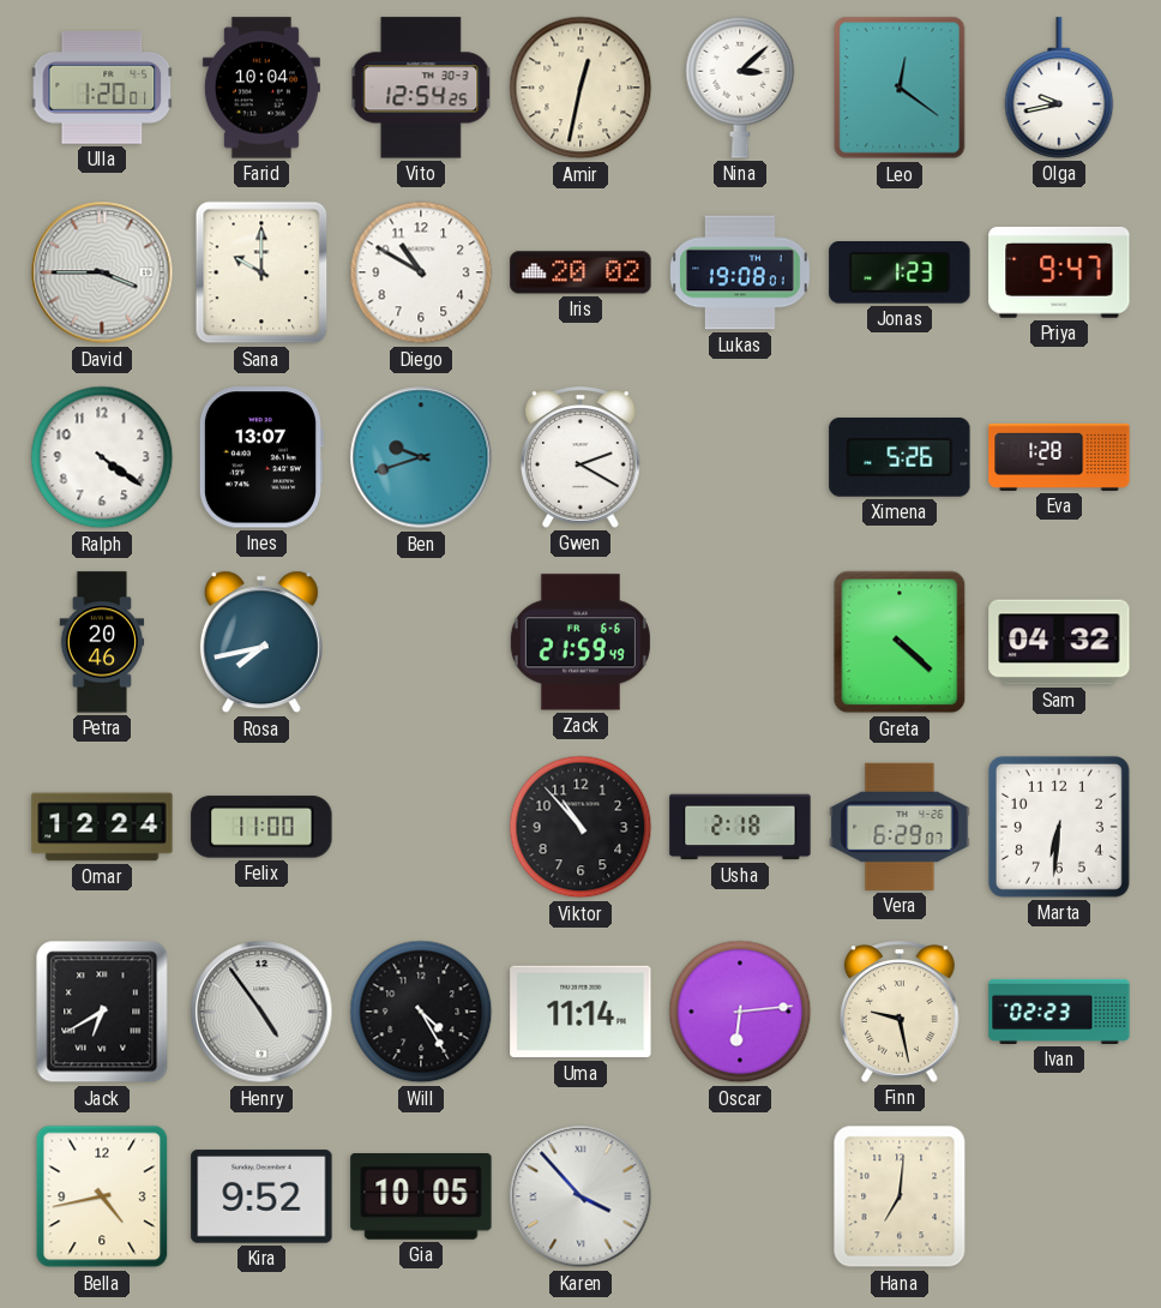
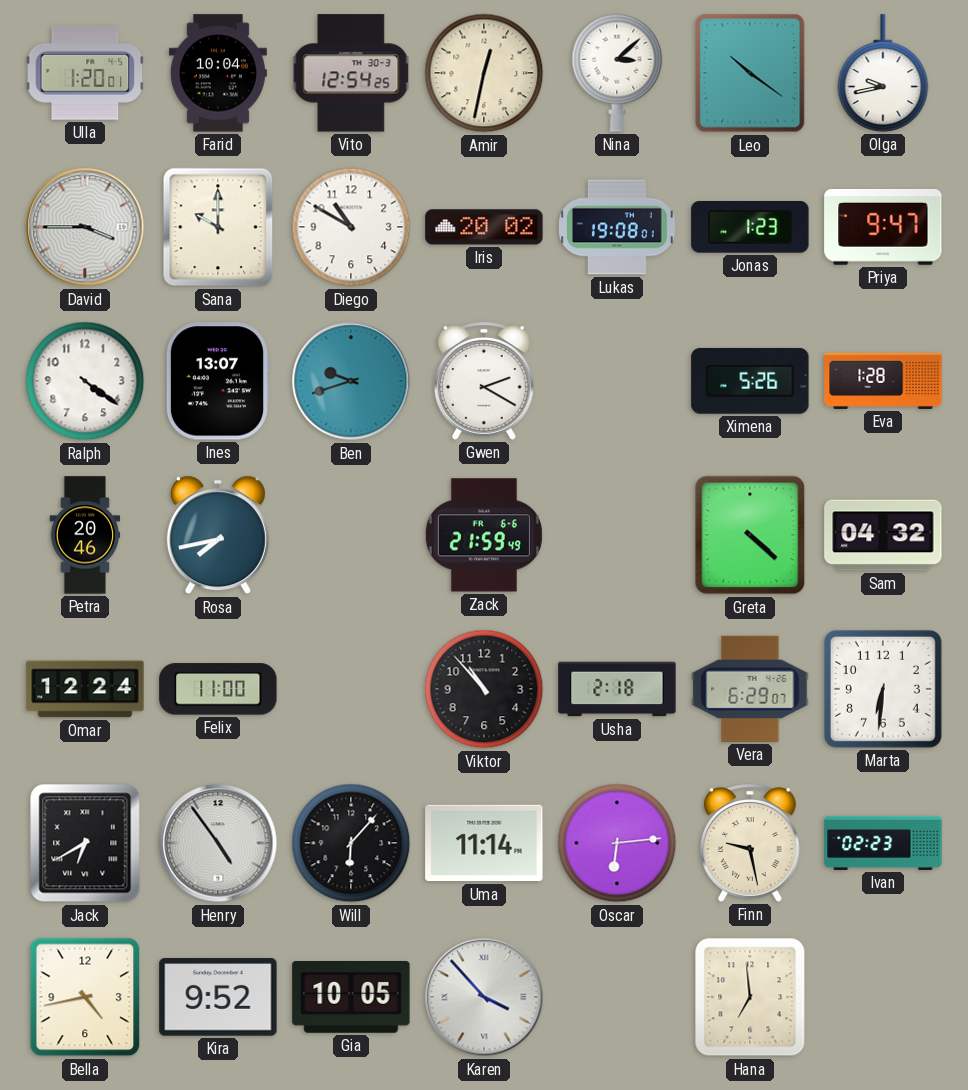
Leo: 12:21 -> 10:21
Will: 4:25 -> 6:07
Hana: 7:01 -> 6:59
